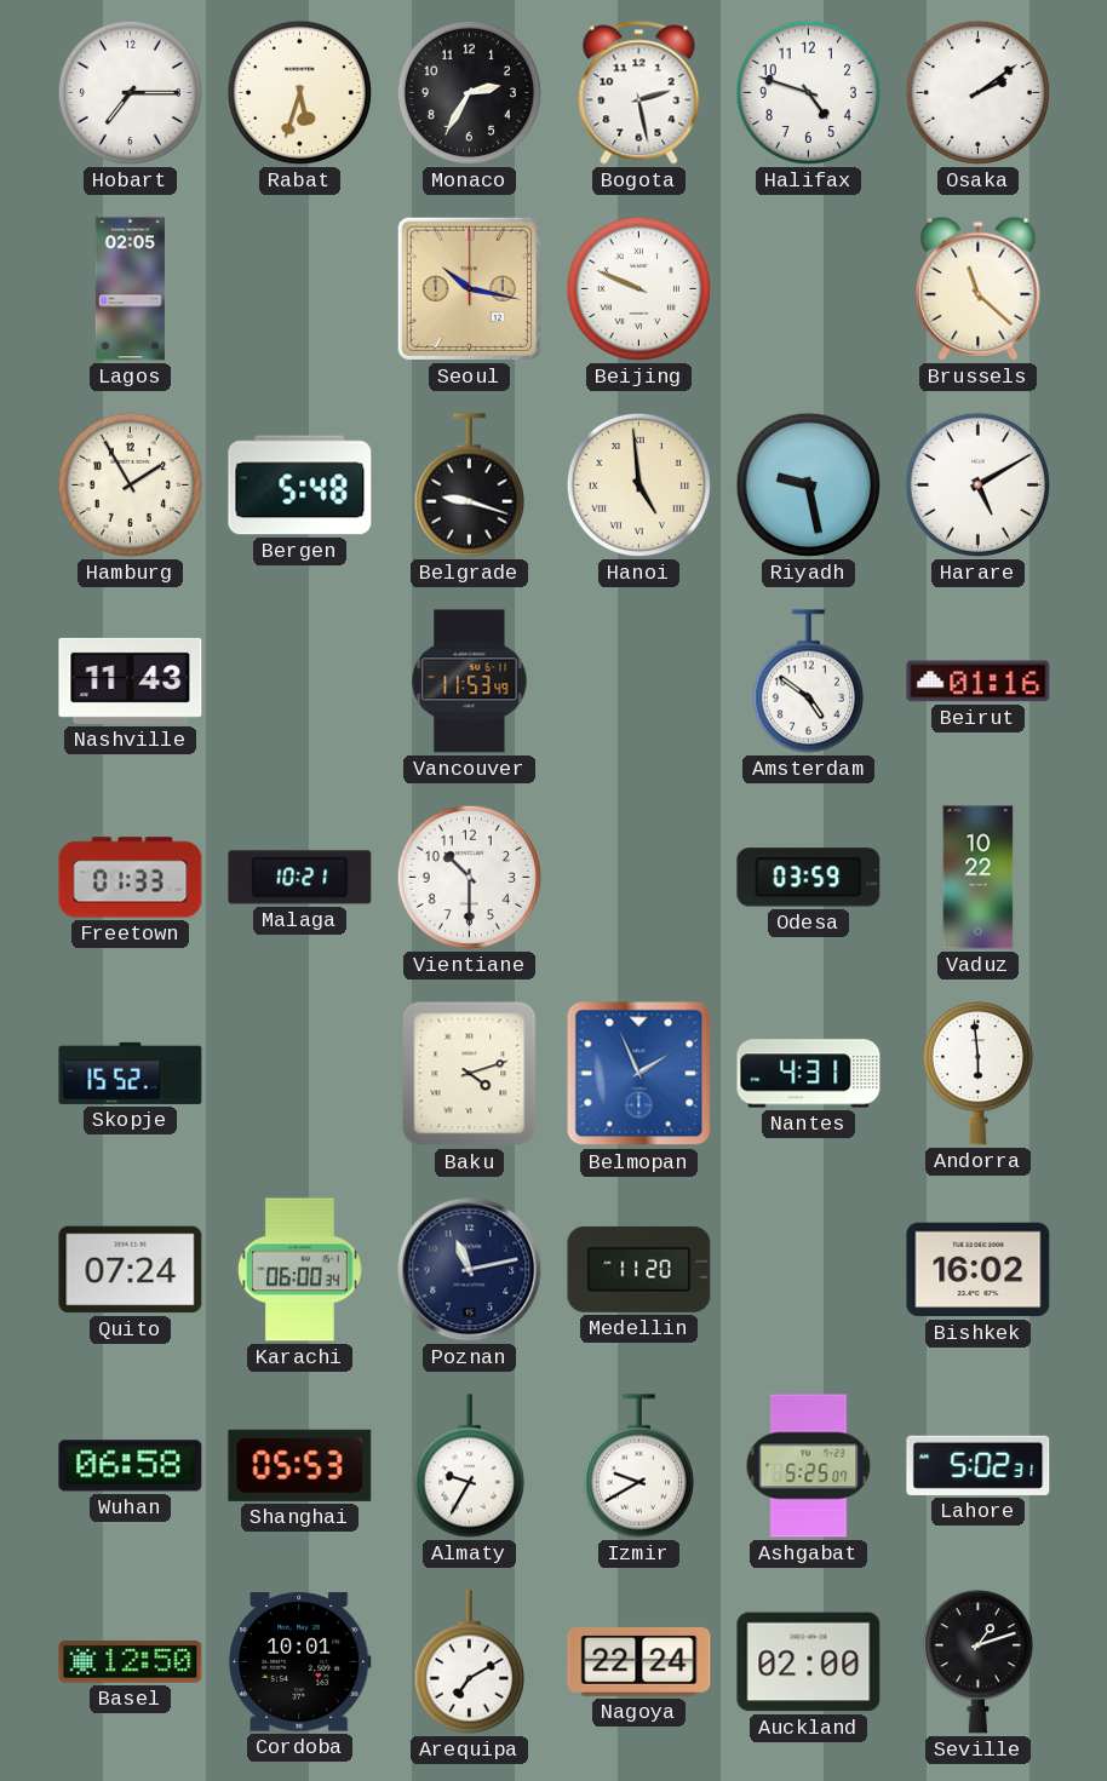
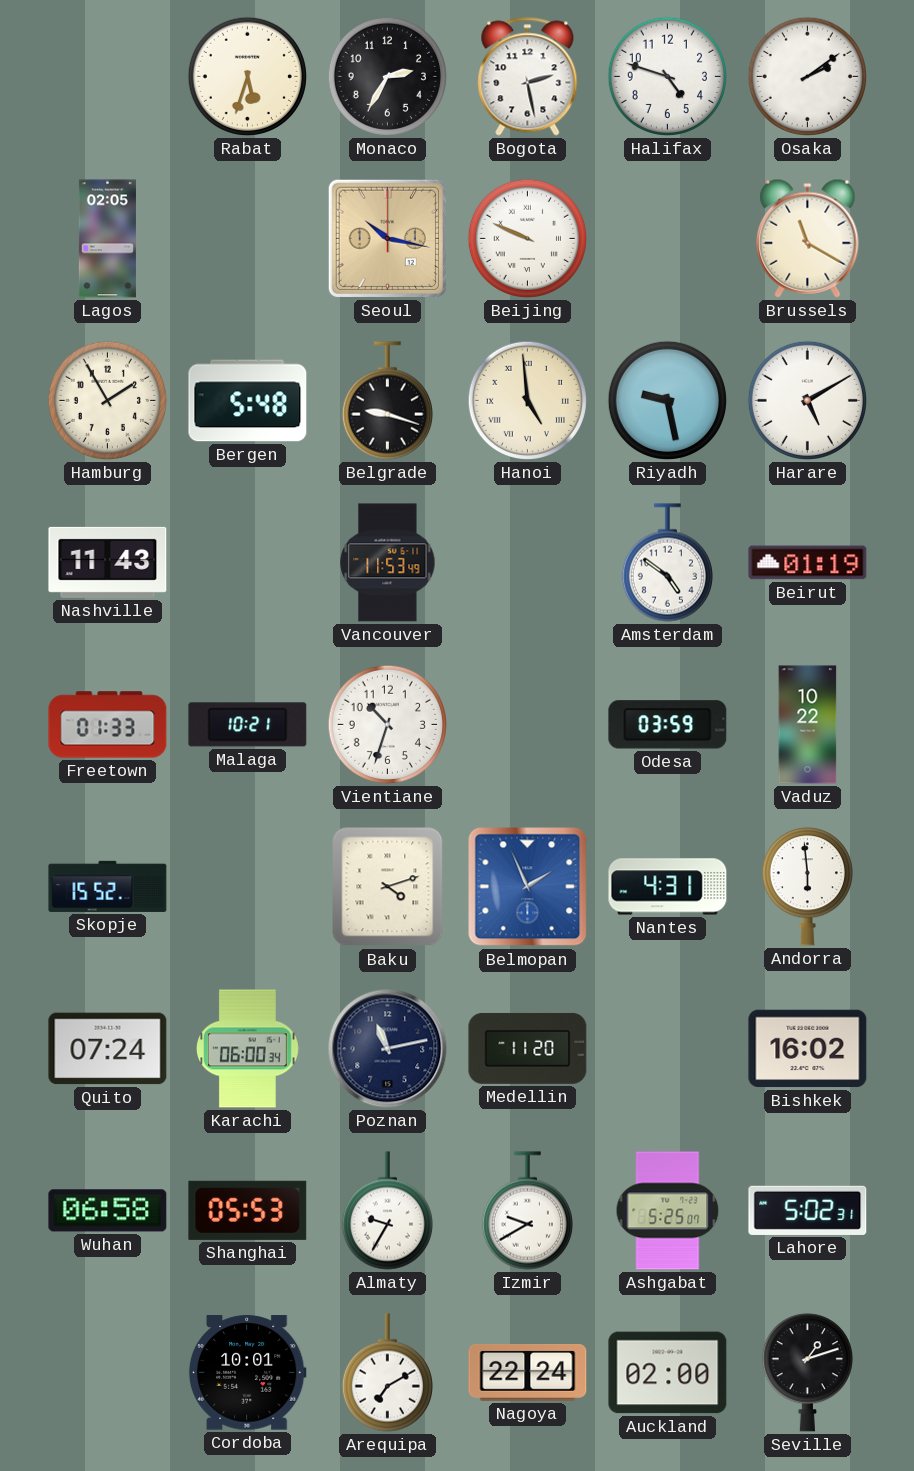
Hobart: 7:15 -> none
Brussels: 11:22 -> 11:20
Beirut: 01:16 -> 01:19
Vientiane: 10:30 -> 10:33
Basel: 12:50 -> none
